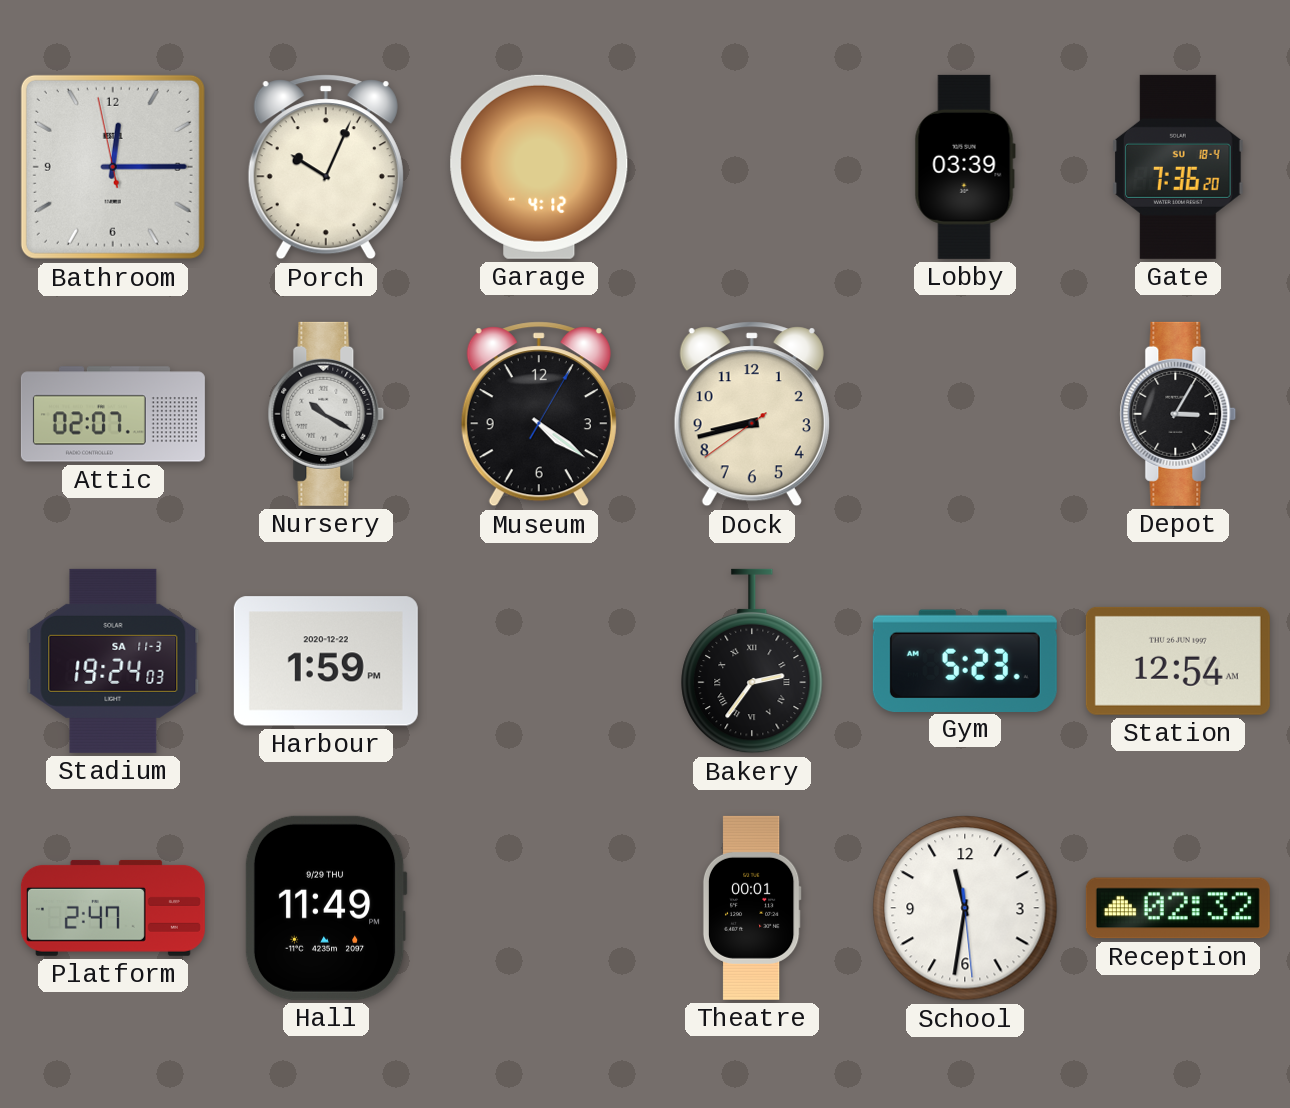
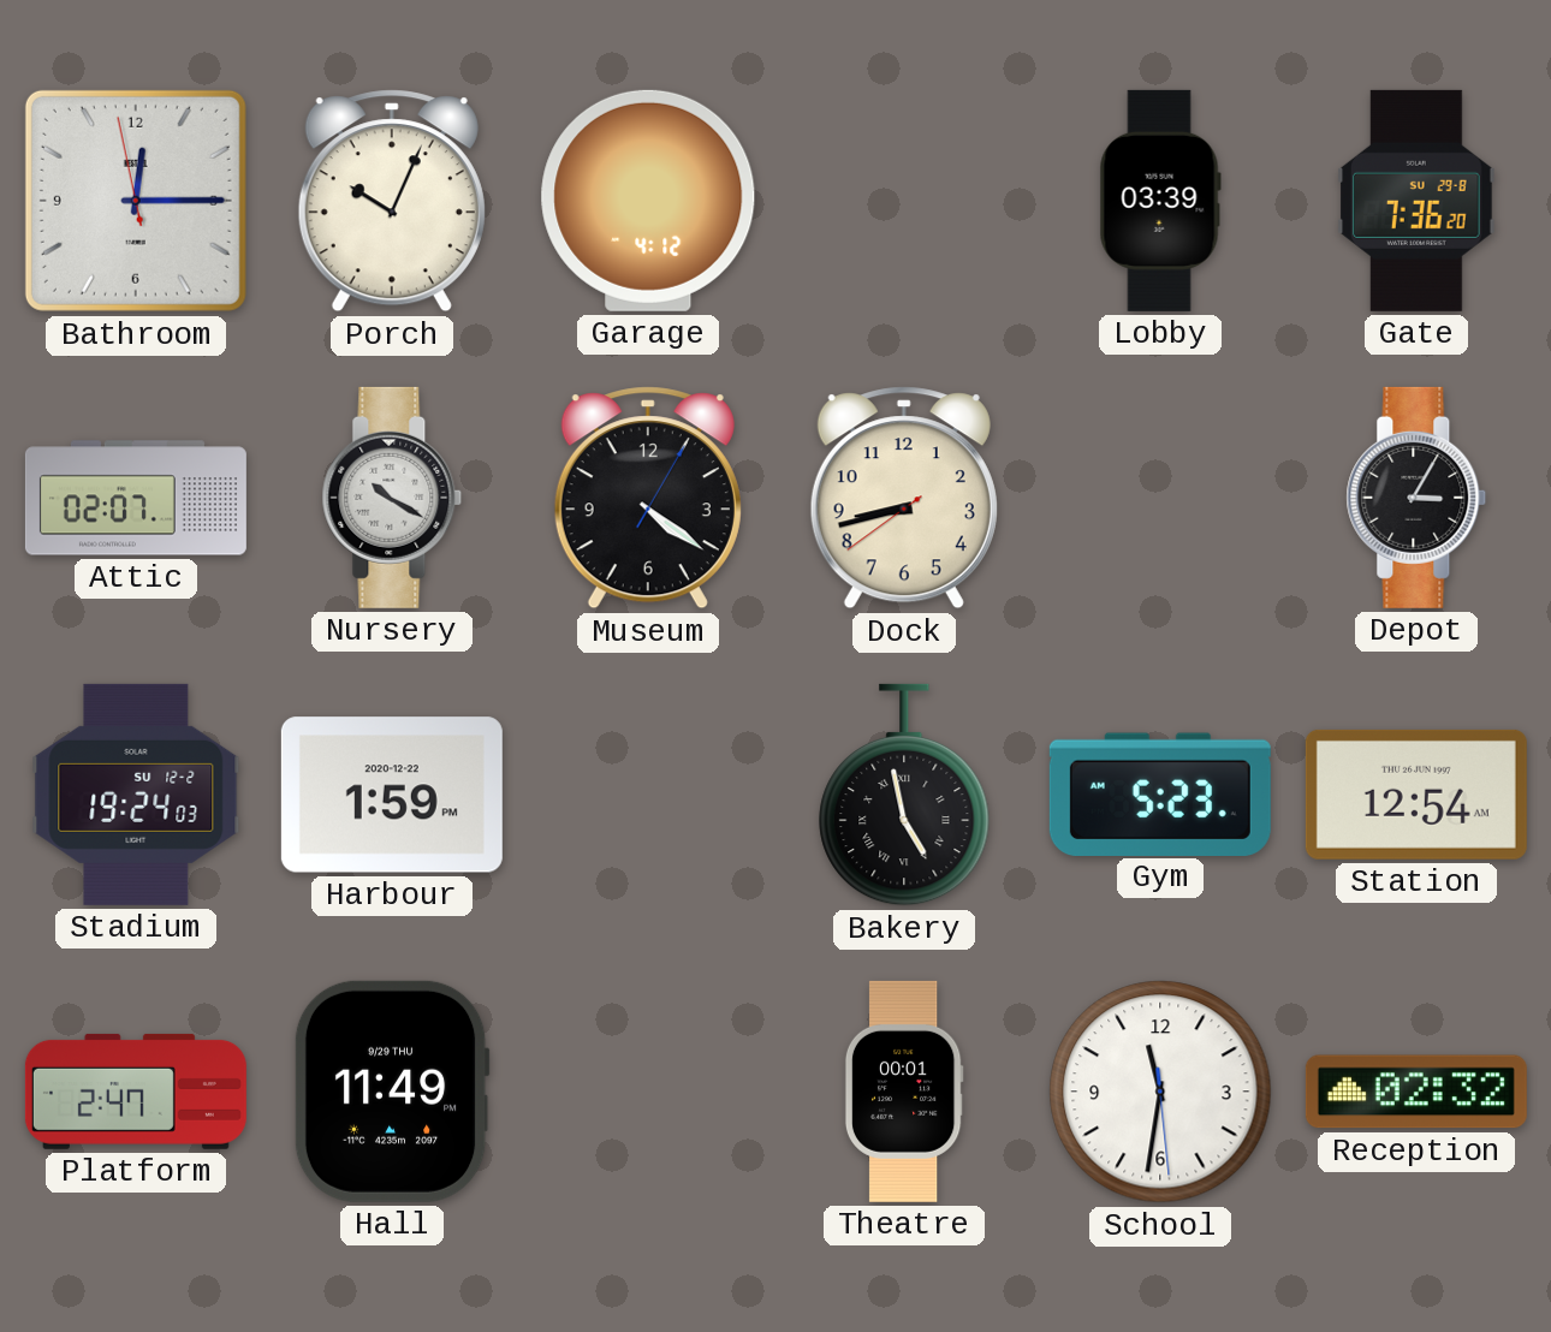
Gate date: SU 18-4 -> SU 29-8
Stadium date: SA 11-3 -> SU 12-2
Bakery: 2:36 -> 4:58
